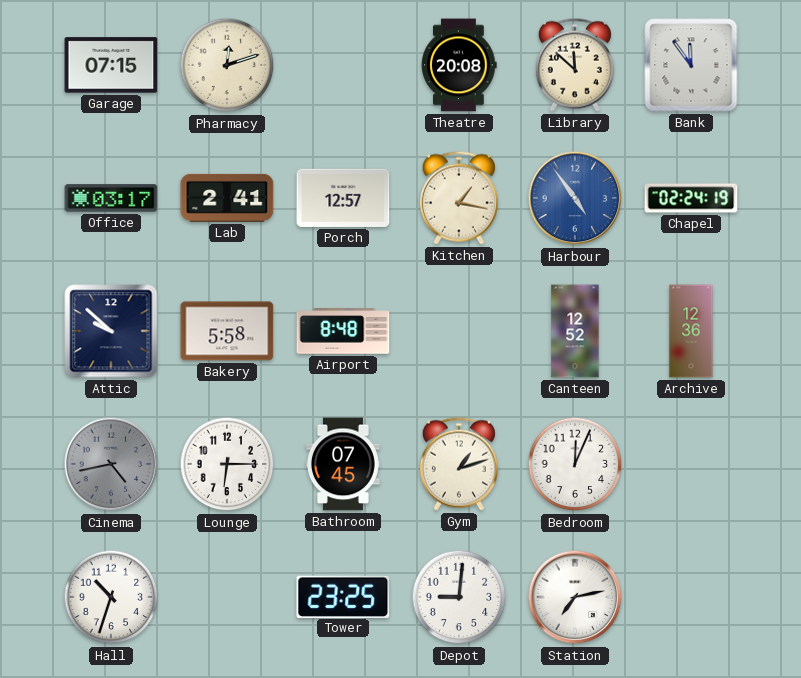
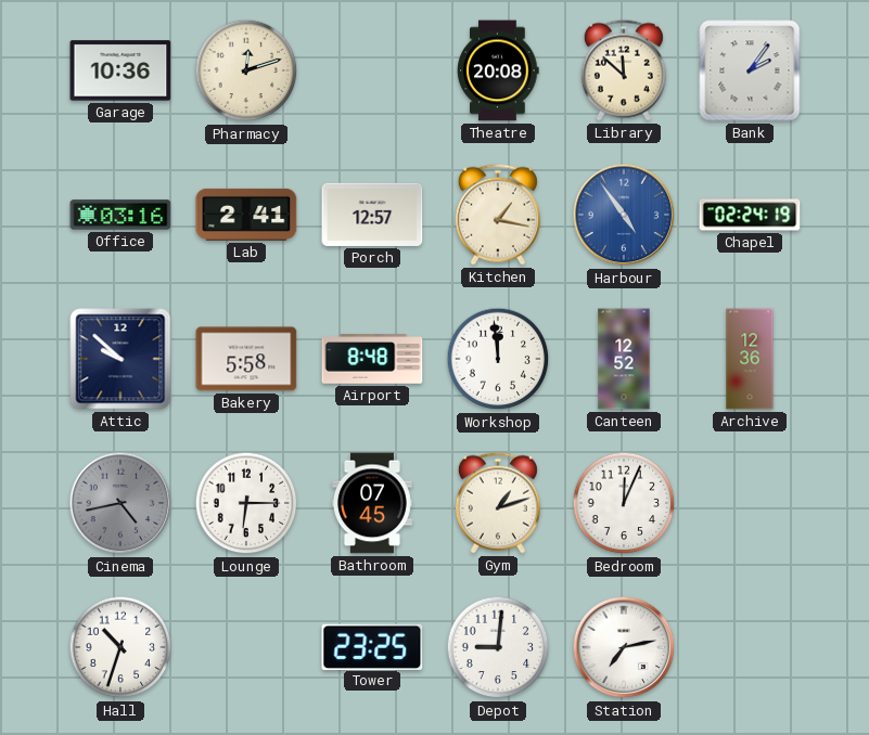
Garage: 07:15 -> 10:36
Bank: 11:54 -> 2:06
Office: 03:17 -> 03:16
Workshop: none -> 11:59
